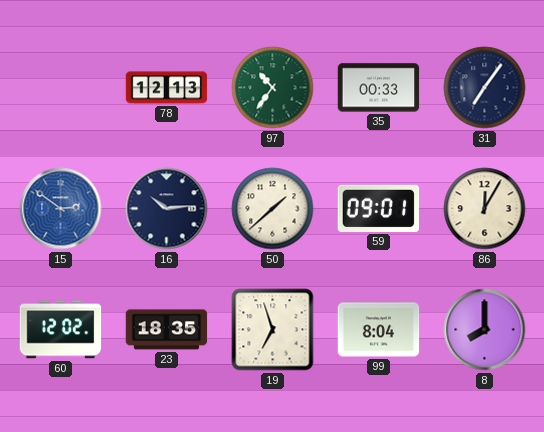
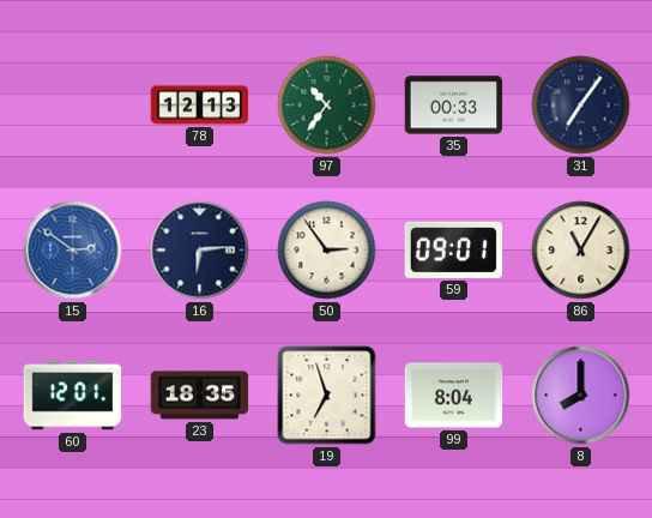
16: 10:14 -> 6:14
50: 1:38 -> 2:54
86: 12:05 -> 11:05
60: 12:02 -> 12:01
